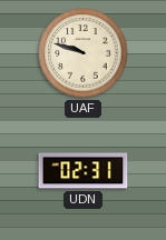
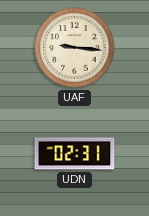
UAF: 9:48 -> 9:16
